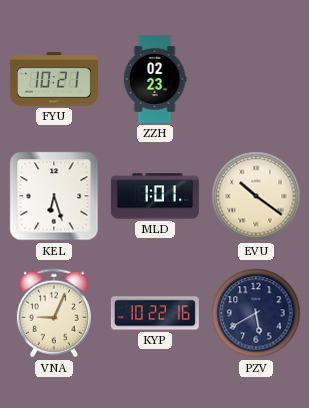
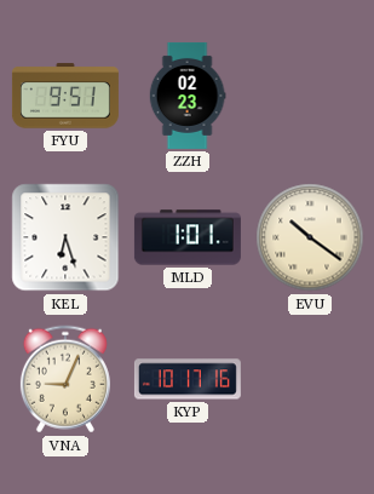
FYU: 10:21 -> 9:51
KYP: 10:22 -> 10:17
PZV: 5:40 -> none
